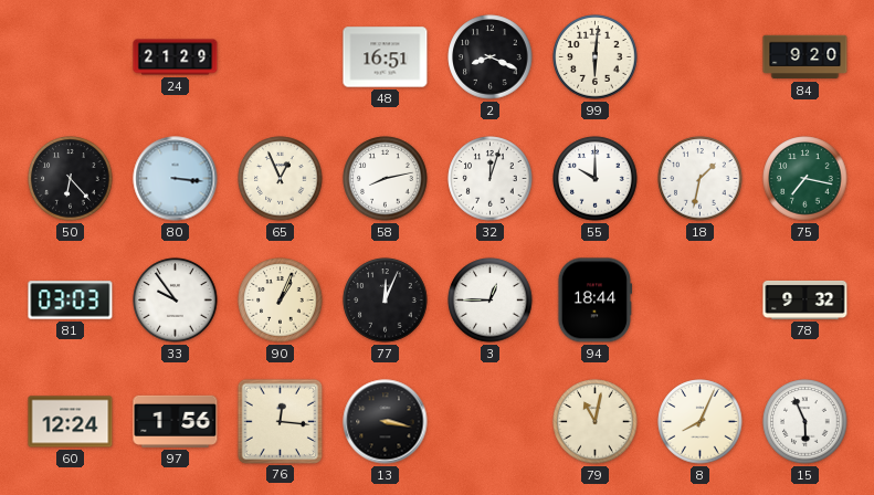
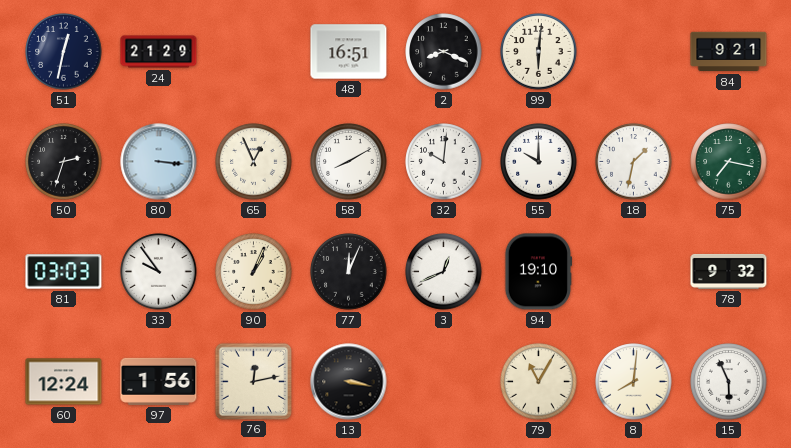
51: none -> 12:32
84: 9:20 -> 9:21
50: 6:23 -> 2:33
58: 8:13 -> 8:10
32: 12:03 -> 10:01
3: 12:45 -> 12:41
94: 18:44 -> 19:10
76: 12:16 -> 12:13
79: 11:02 -> 11:05
8: 8:04 -> 8:01
